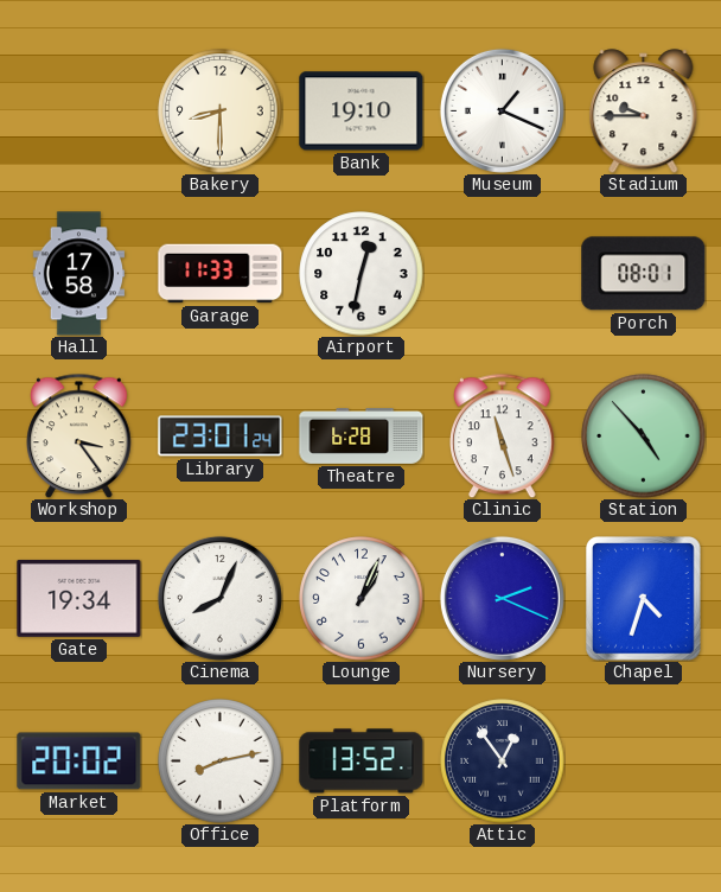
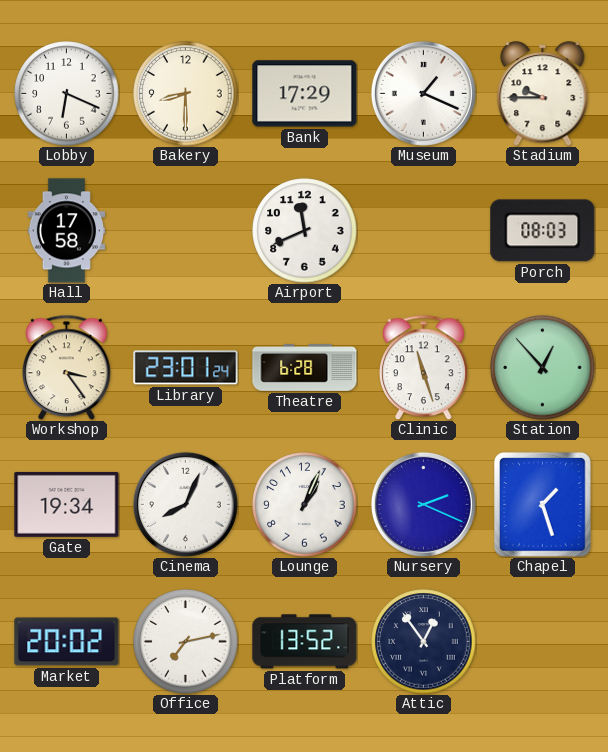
Lobby: none -> 6:19
Bank: 19:10 -> 17:29
Garage: 11:33 -> none
Airport: 12:32 -> 11:41
Porch: 08:01 -> 08:03
Station: 4:53 -> 12:53
Chapel: 4:33 -> 1:27
Office: 8:13 -> 7:13
